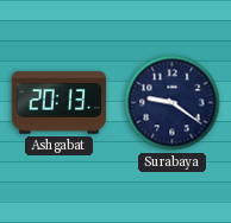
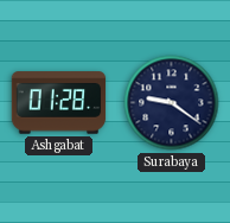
Ashgabat: 20:13 -> 01:28
